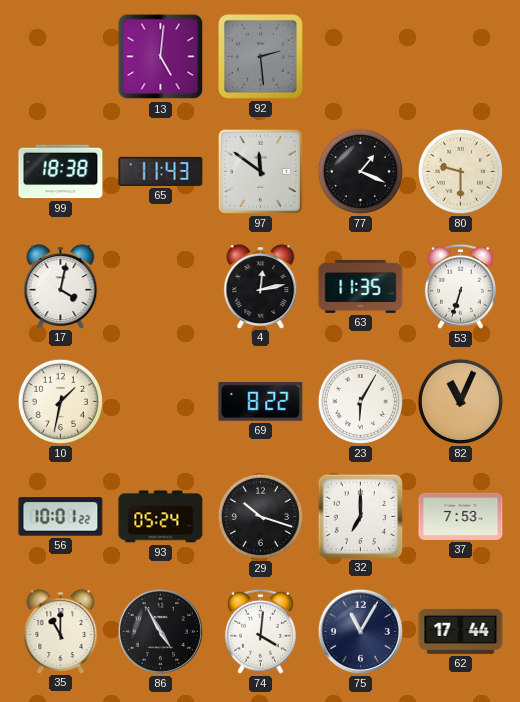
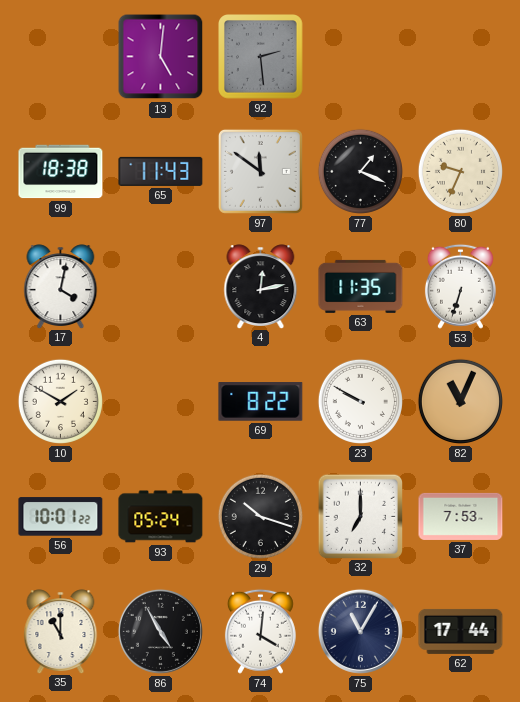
80: 9:30 -> 9:34
10: 1:32 -> 1:50
23: 6:05 -> 9:50
